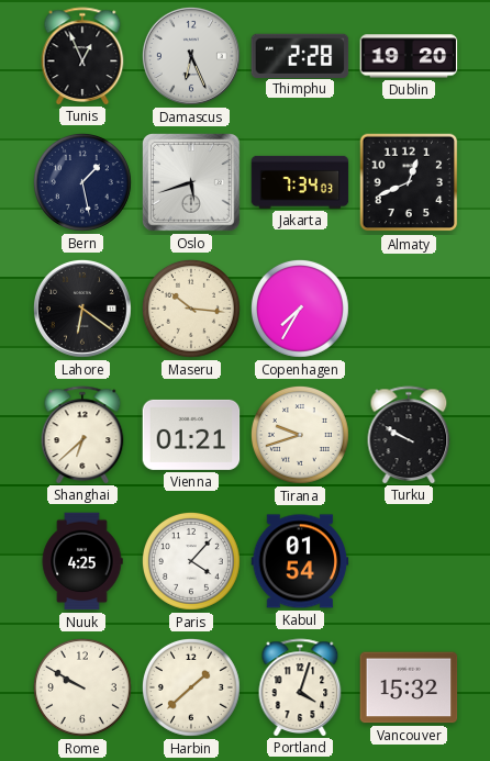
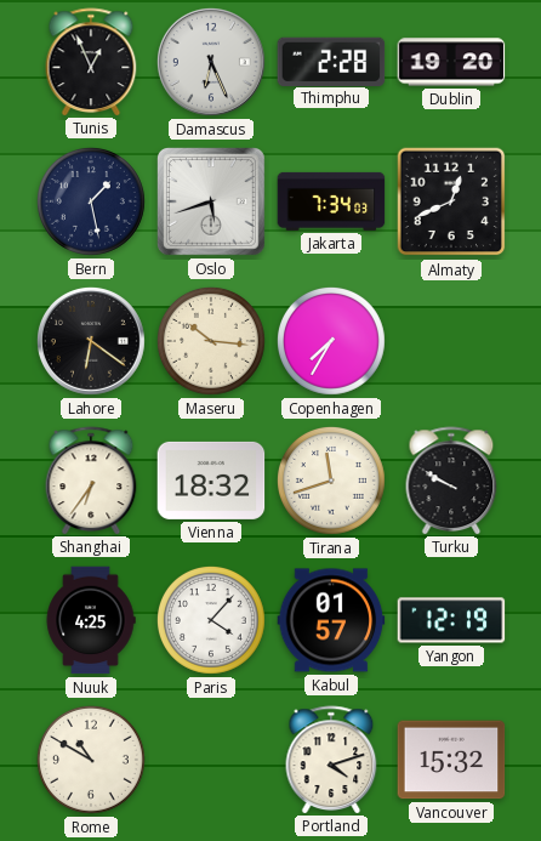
Shanghai: 6:38 -> 6:36
Vienna: 01:21 -> 18:32
Tirana: 9:42 -> 11:42
Kabul: 01:54 -> 01:57
Yangon: none -> 12:19
Rome: 9:50 -> 10:50
Harbin: 1:38 -> none
Portland: 4:03 -> 4:12
